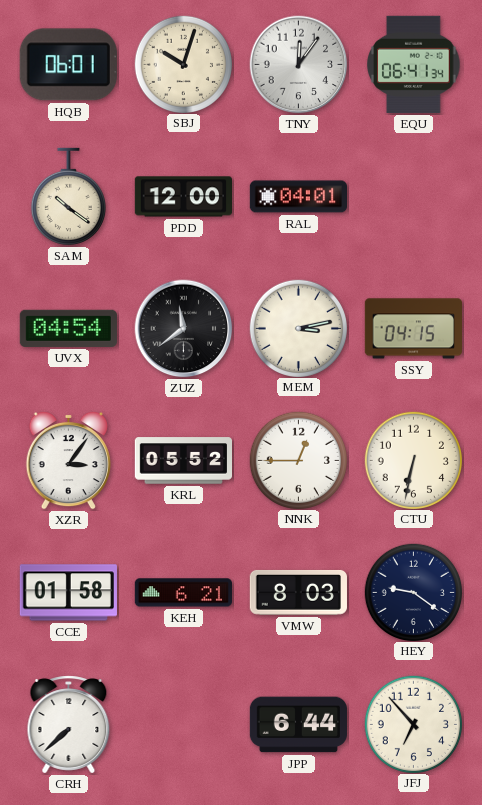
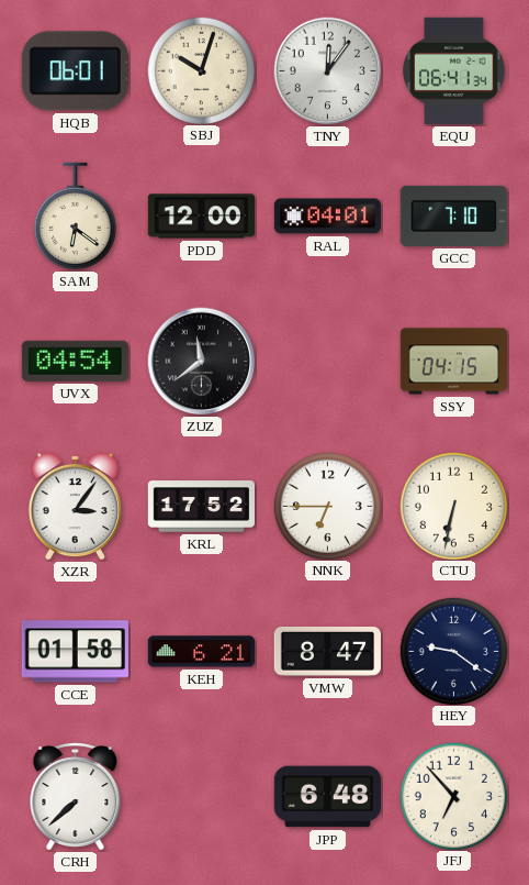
SAM: 10:21 -> 6:21
GCC: none -> 7:10
MEM: 3:13 -> none
KRL: 05:52 -> 17:52
NNK: 12:45 -> 6:45
VMW: 8:03 -> 8:47
JPP: 6:44 -> 6:48
